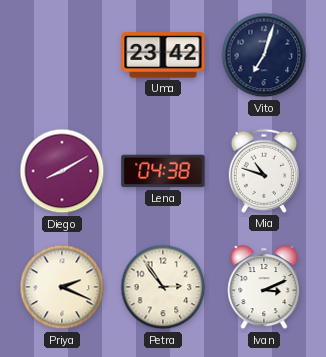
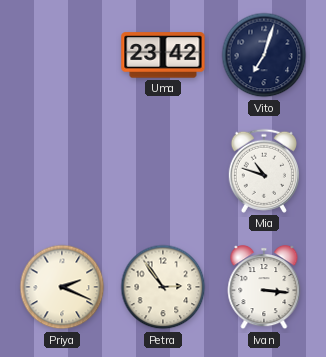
Diego: 8:10 -> none
Lena: 04:38 -> none
Ivan: 3:11 -> 3:16
